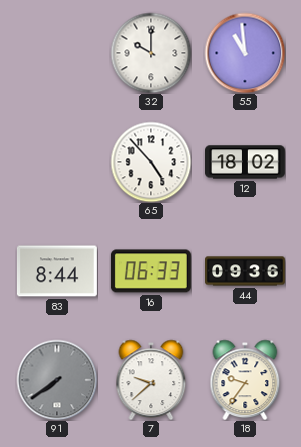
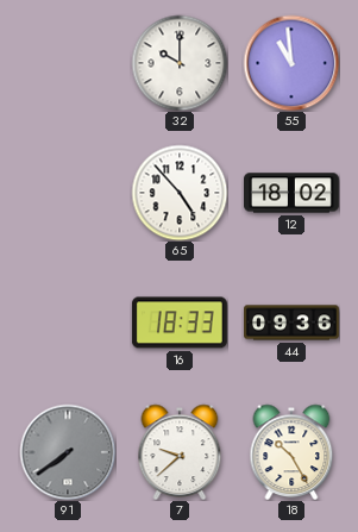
83: 8:44 -> none
16: 06:33 -> 18:33
18: 9:36 -> 10:25
